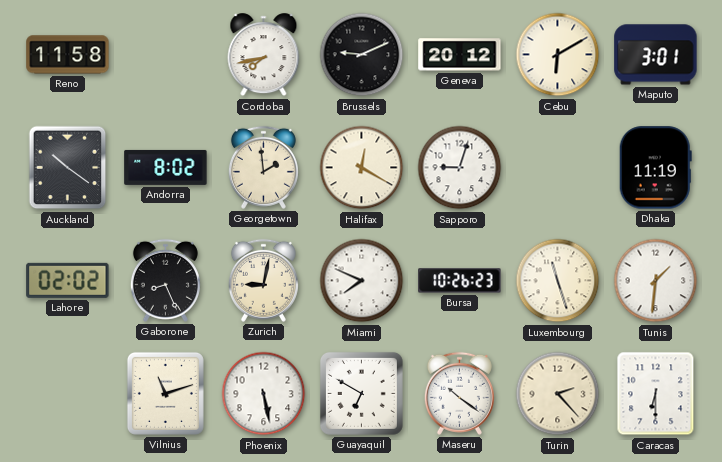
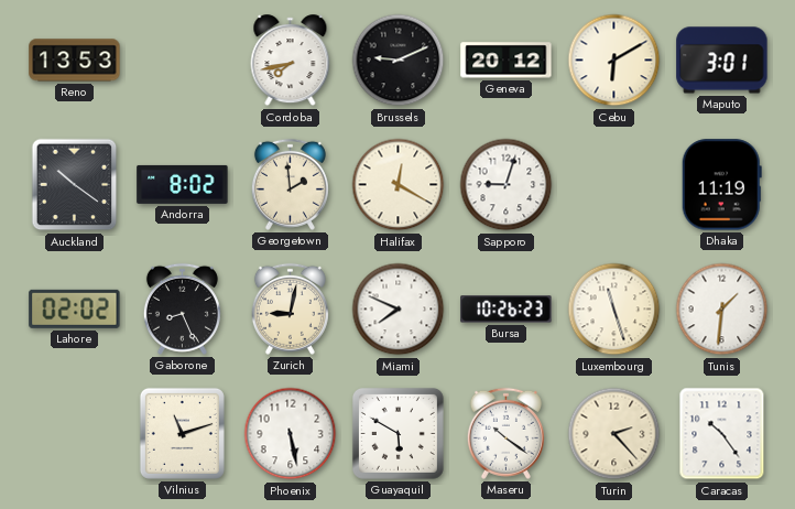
Reno: 11:58 -> 13:53
Guayaquil: 6:50 -> 5:50
Caracas: 6:30 -> 10:24
